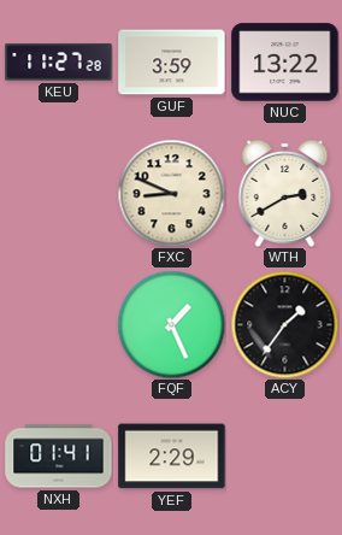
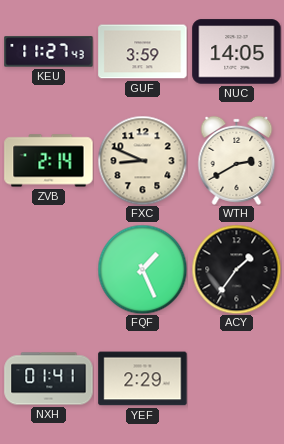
KEU: 11:27:28 -> 11:27:43
NUC: 13:22 -> 14:05
ZVB: none -> 2:14
